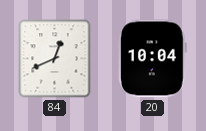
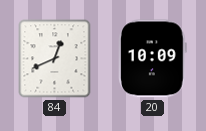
20: 10:04 -> 10:09
